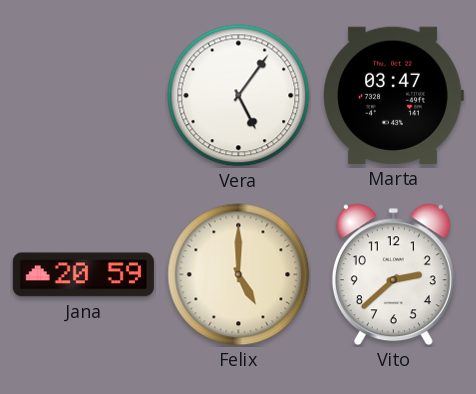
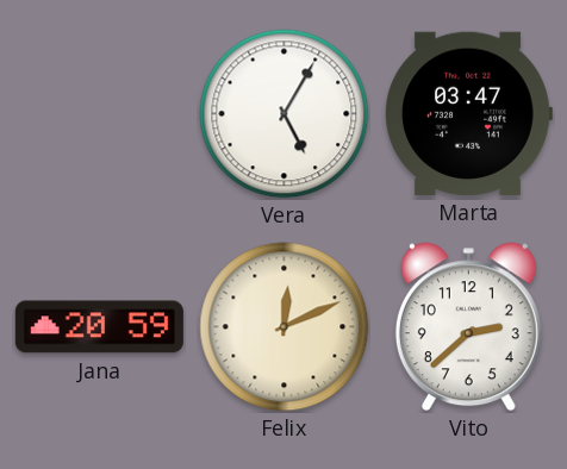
Vera: 5:06 -> 5:05
Felix: 5:00 -> 12:11
